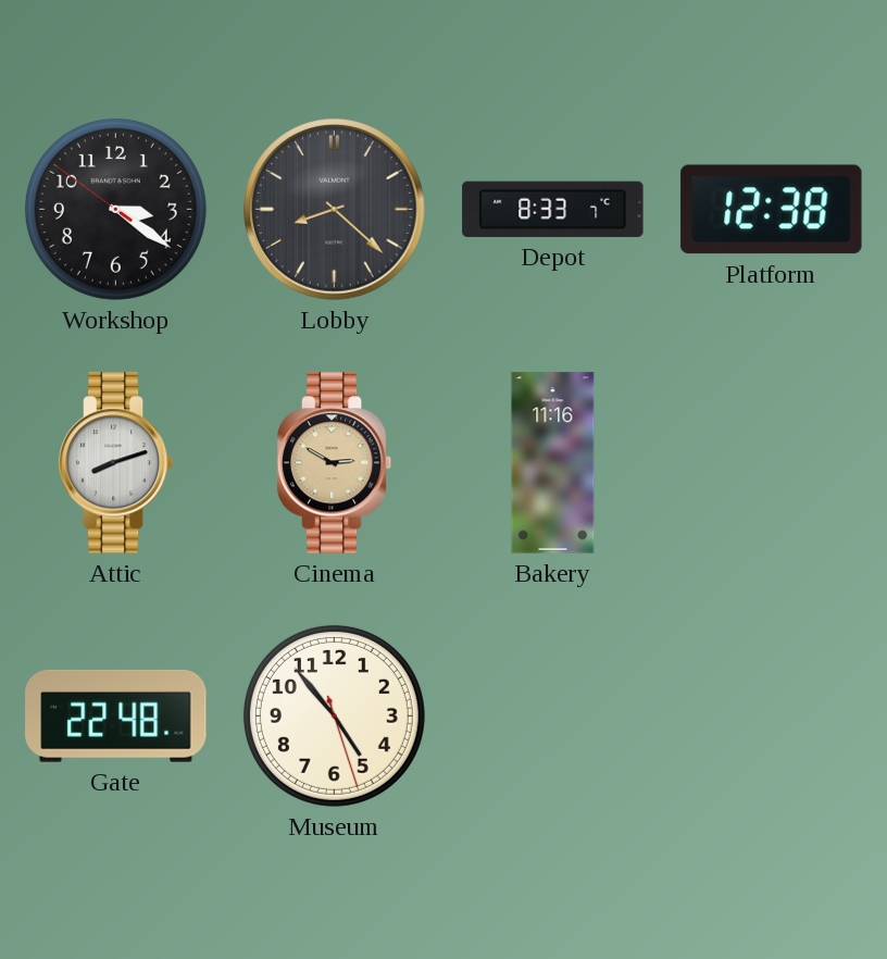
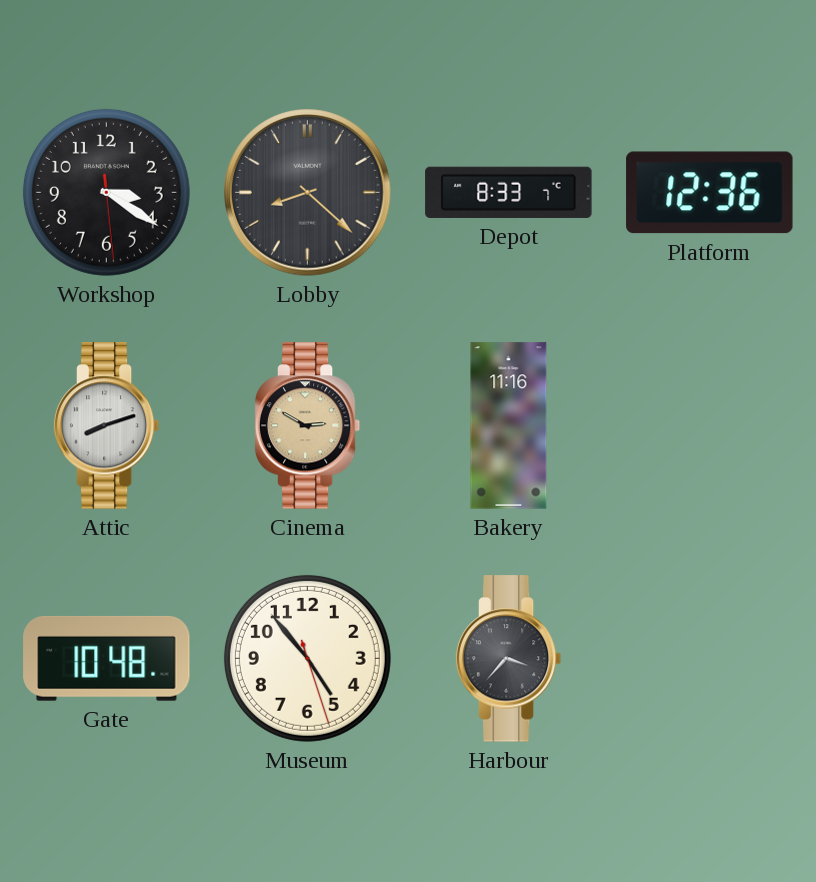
Workshop: 3:20:51 -> 3:20:29
Platform: 12:38 -> 12:36
Gate: 22:48 -> 10:48
Harbour: none -> 3:37
